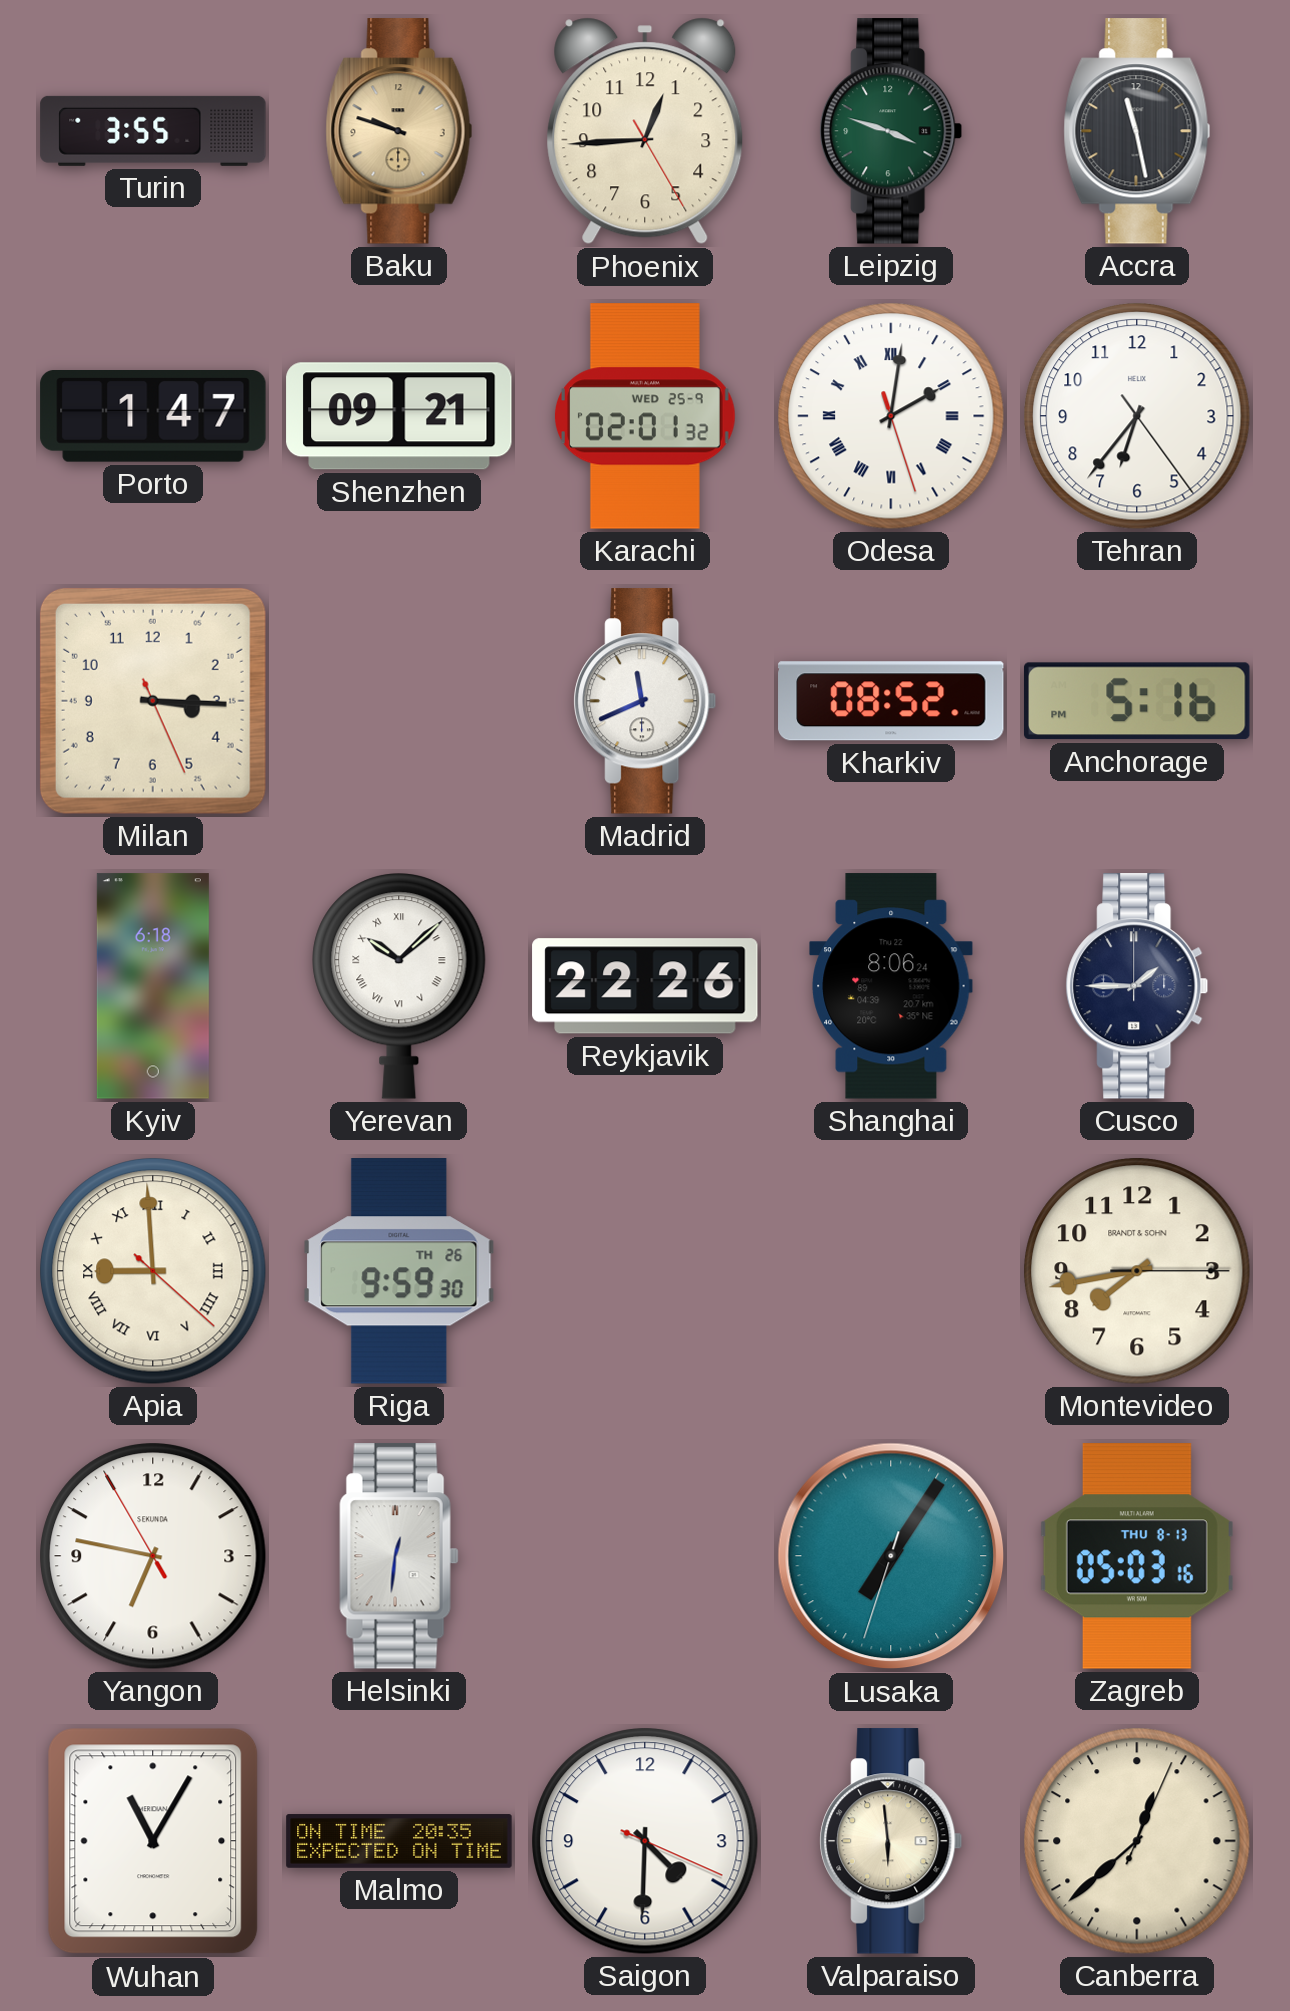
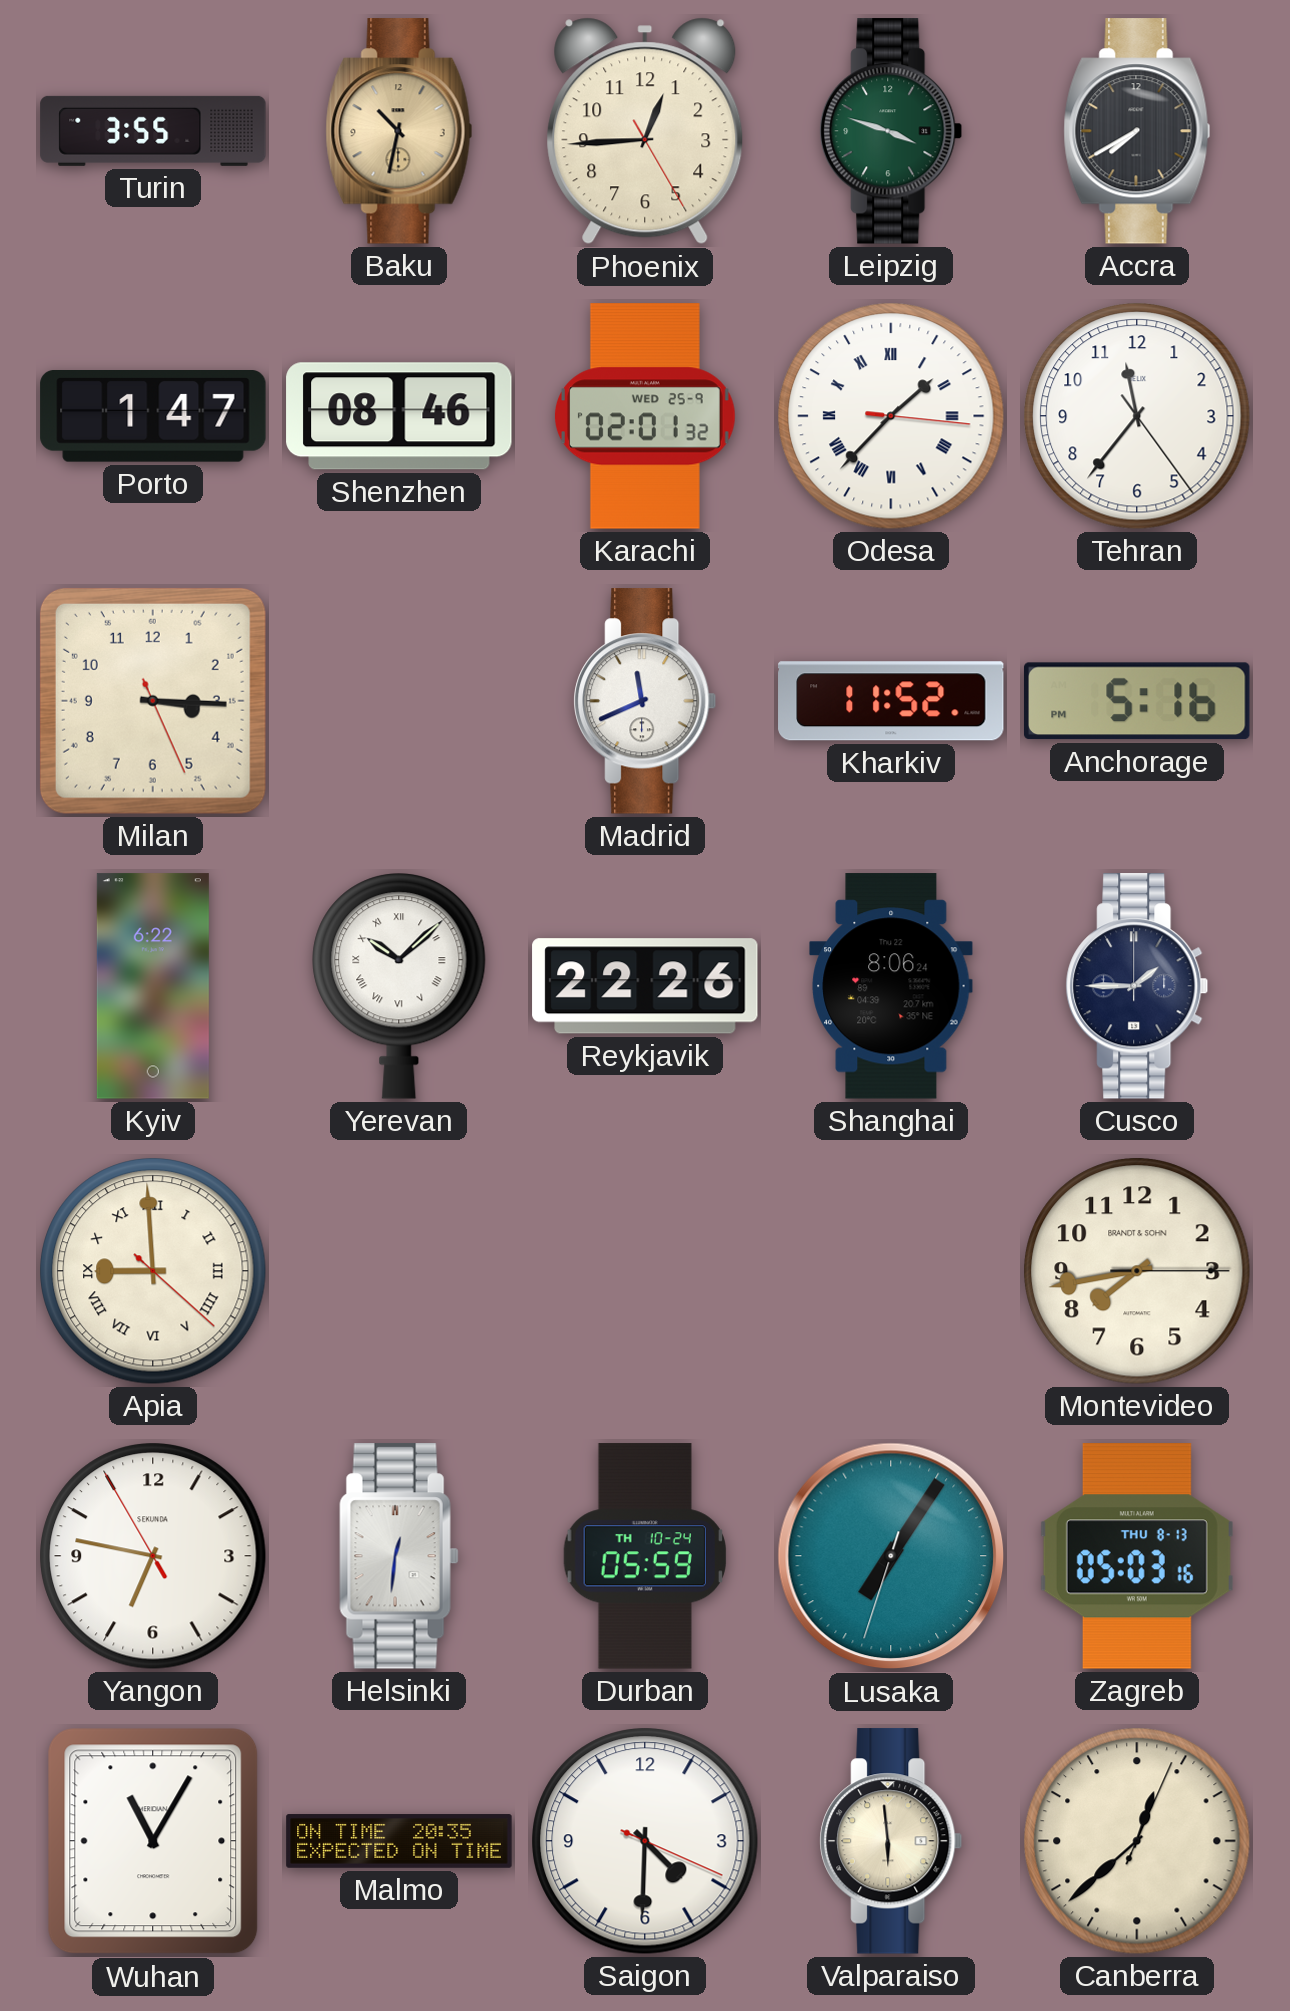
Baku: 9:48 -> 10:32
Accra: 11:28 -> 7:40
Shenzhen: 09:21 -> 08:46
Odesa: 2:01 -> 1:37
Tehran: 6:36 -> 11:36
Kharkiv: 08:52 -> 11:52
Kyiv: 6:18 -> 6:22
Riga: 9:59 -> none
Durban: none -> 05:59
